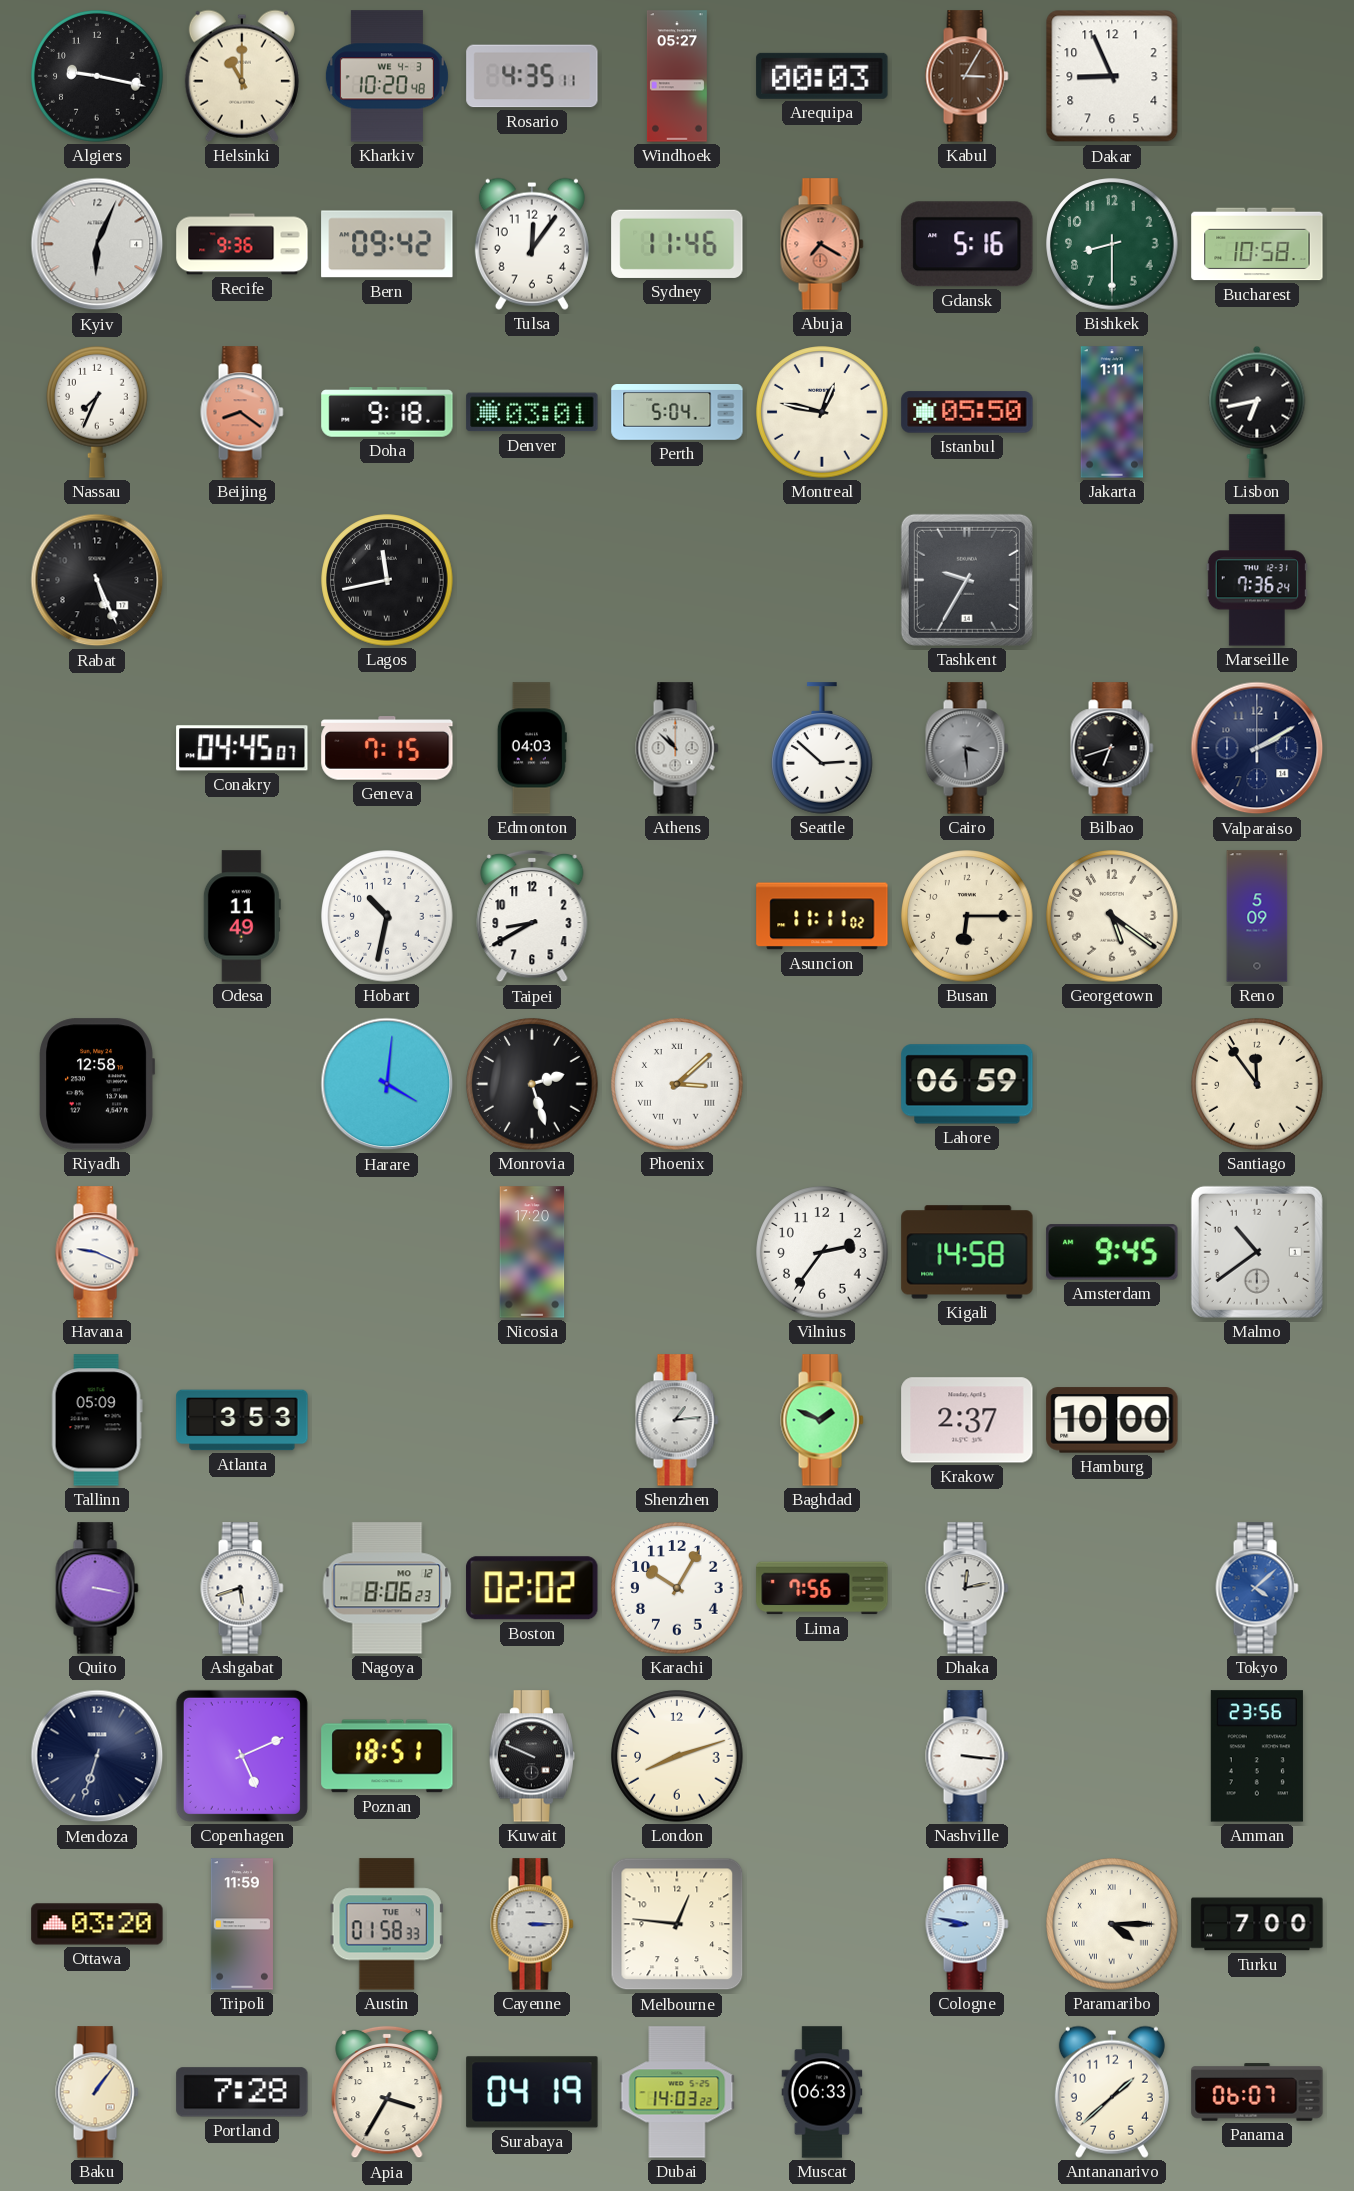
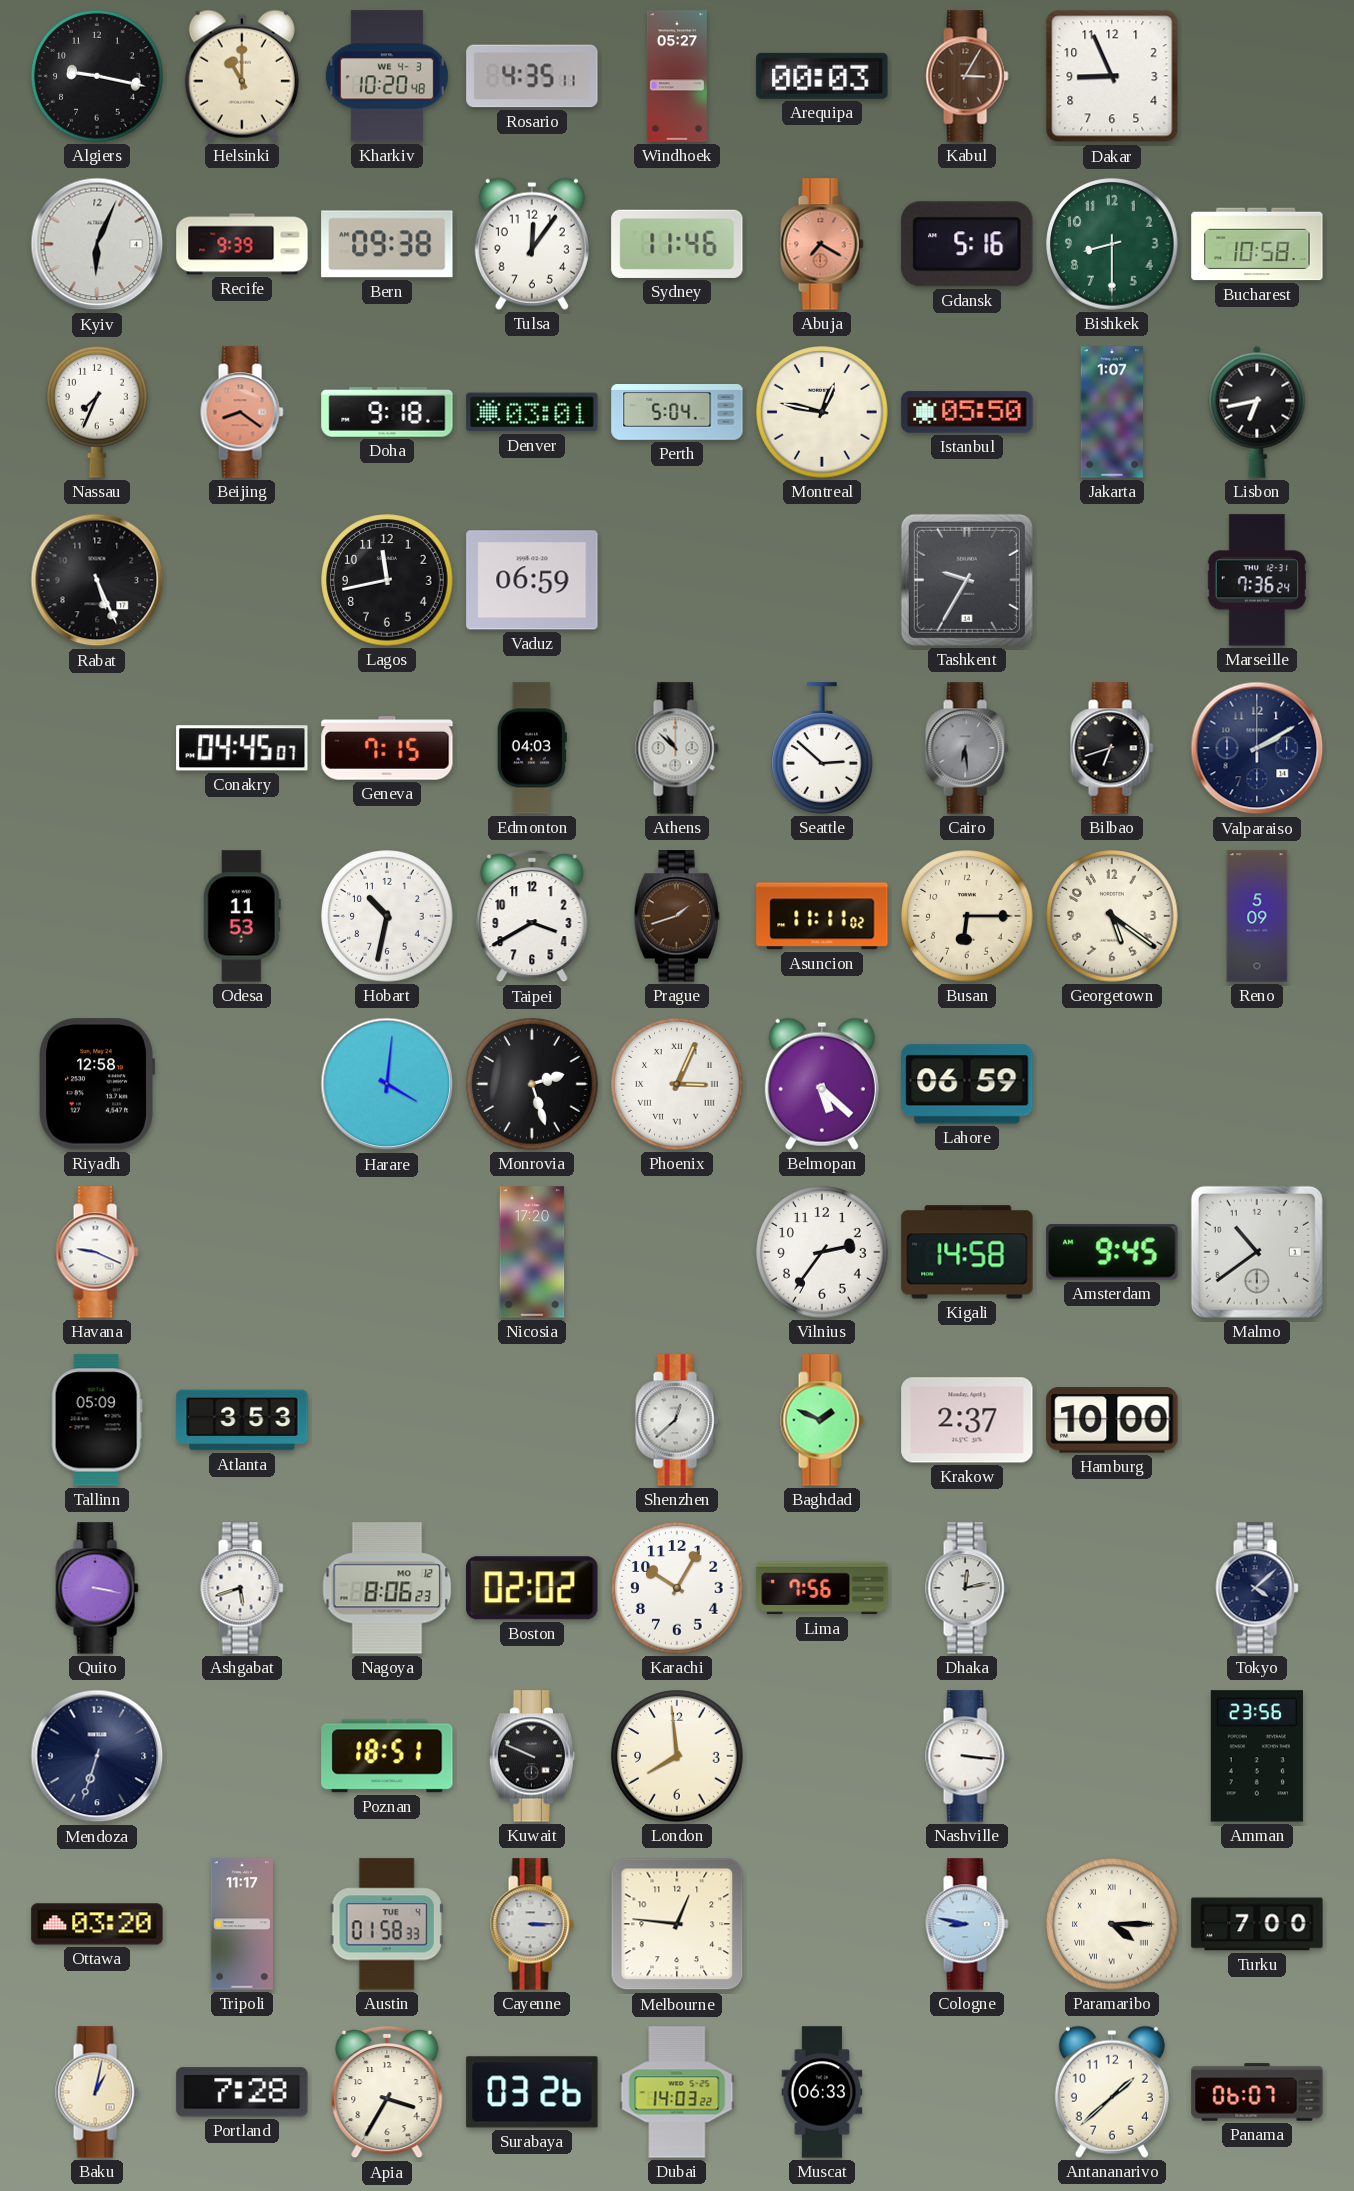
Recife: 9:36 -> 9:39
Bern: 09:42 -> 09:38
Jakarta: 1:11 -> 1:07
Lagos numerals: Roman -> Arabic
Vaduz: none -> 06:59
Cairo: 3:29 -> 6:29
Odesa: 11:49 -> 11:53
Taipei: 8:40 -> 3:40
Prague: none -> 1:42
Phoenix: 3:08 -> 3:04
Belmopan: none -> 5:22
Santiago: 11:54 -> none
Shenzhen: 1:14 -> 12:38
Tokyo dial: blue -> navy
Copenhagen: 5:11 -> none
London: 8:12 -> 7:59
Tripoli: 11:59 -> 11:17
Baku: 1:06 -> 1:02
Surabaya: 04:19 -> 03:26
